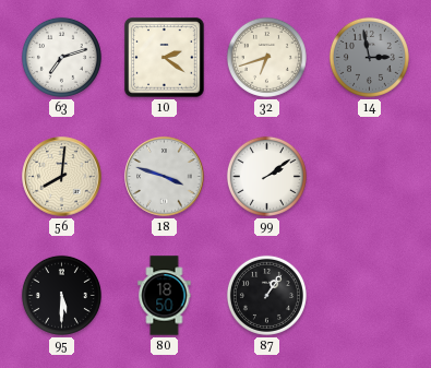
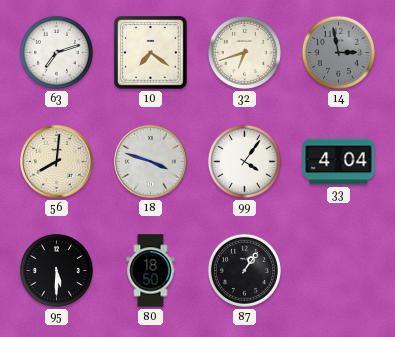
10: 2:21 -> 7:21
99: 2:09 -> 4:06
33: none -> 4:04
